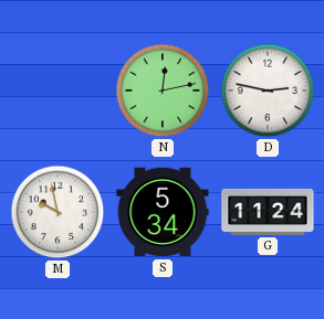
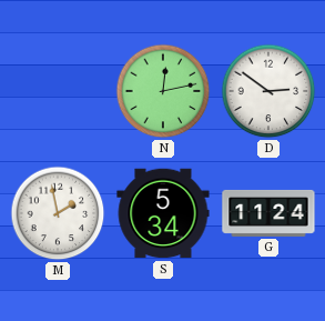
D: 2:47 -> 2:51
M: 9:58 -> 1:58
